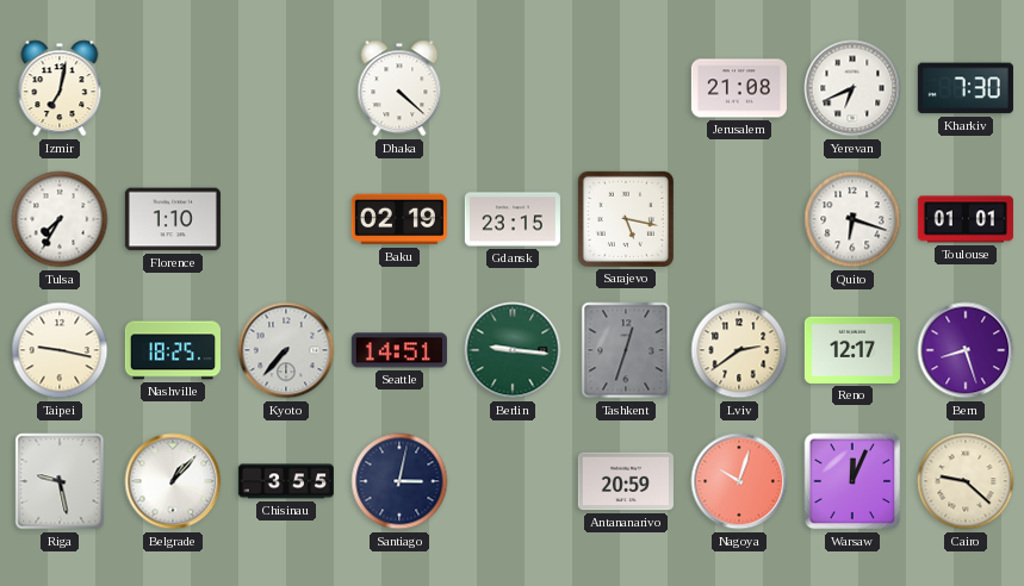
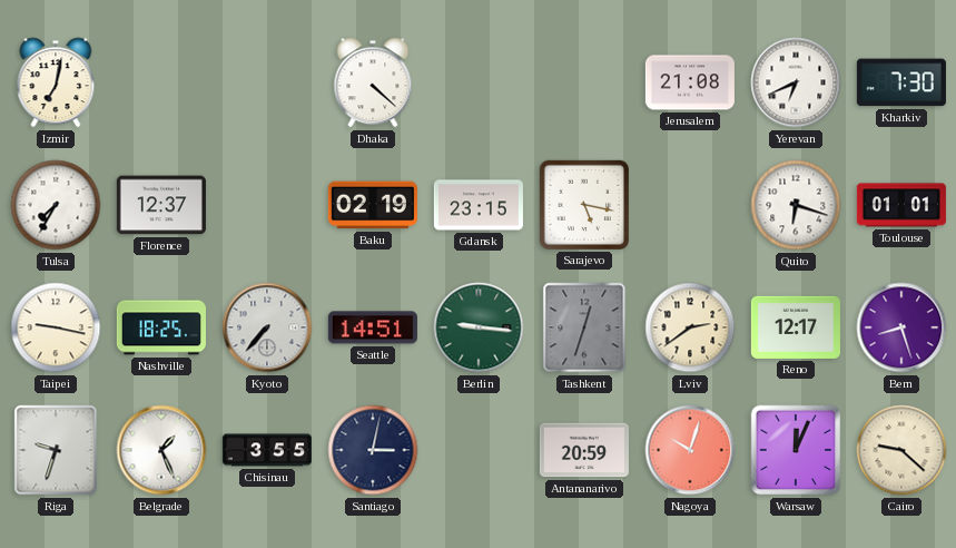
Florence: 1:10 -> 12:37
Riga: 9:28 -> 9:33
Belgrade: 1:07 -> 1:26
